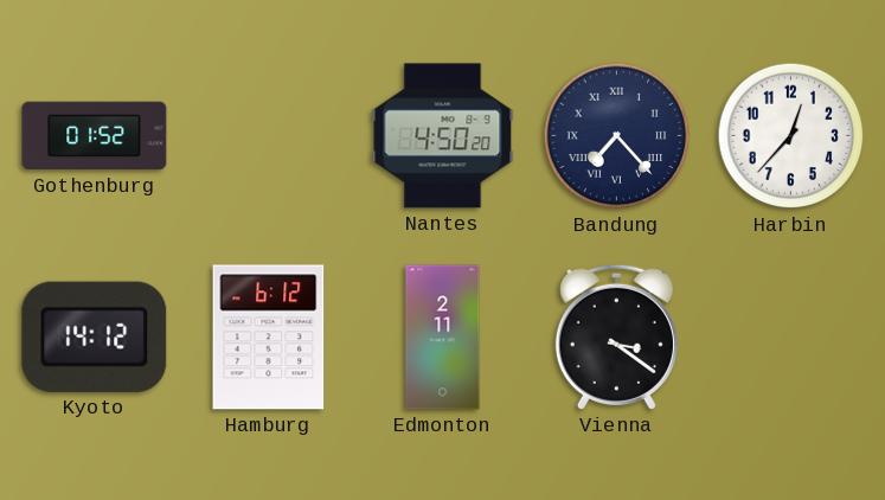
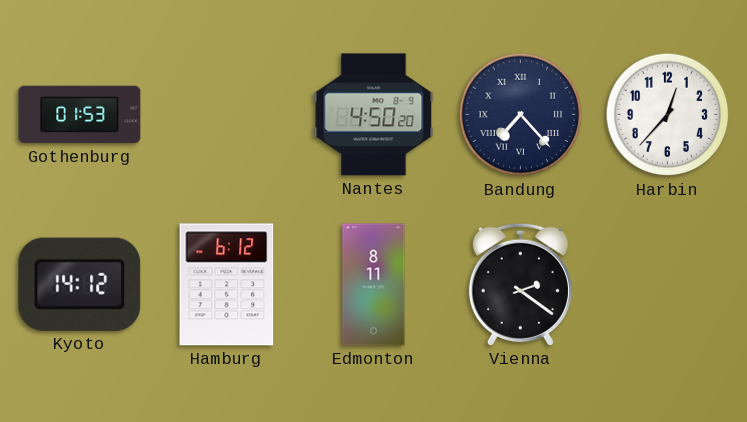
Gothenburg: 01:52 -> 01:53
Edmonton: 2:11 -> 8:11
Vienna: 3:21 -> 2:21
